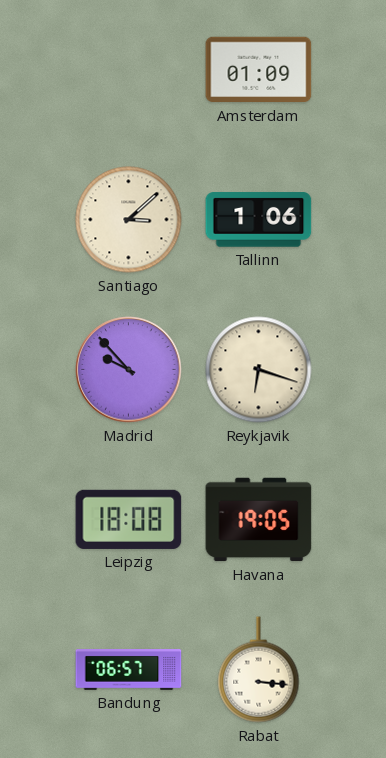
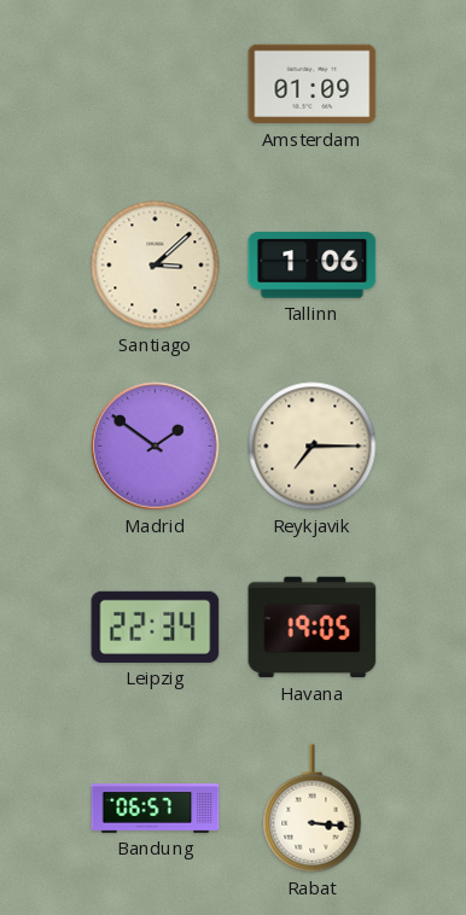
Madrid: 9:53 -> 1:51
Reykjavik: 6:18 -> 7:15
Leipzig: 18:08 -> 22:34
